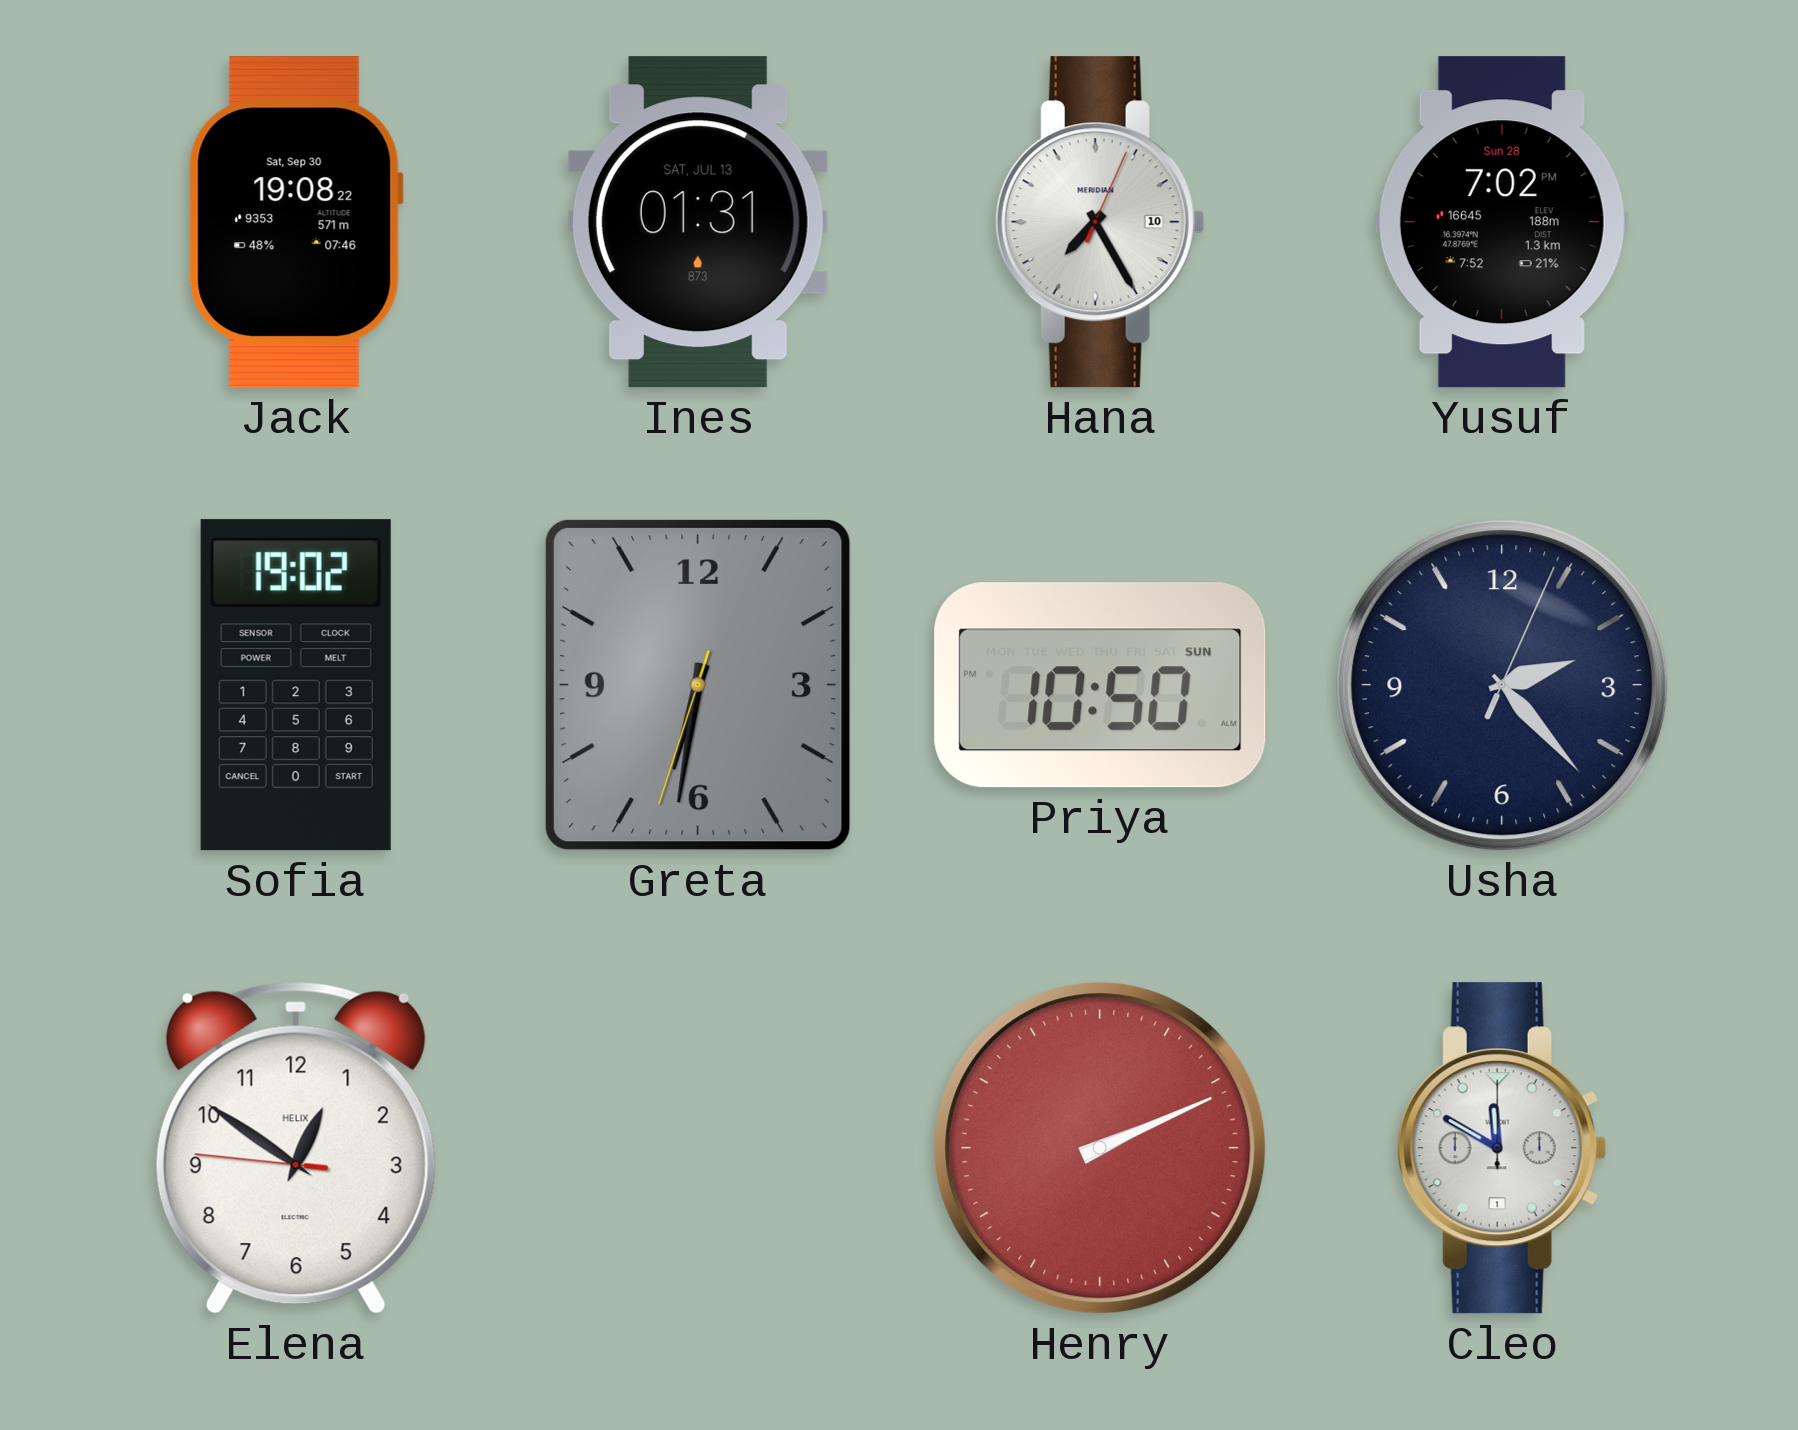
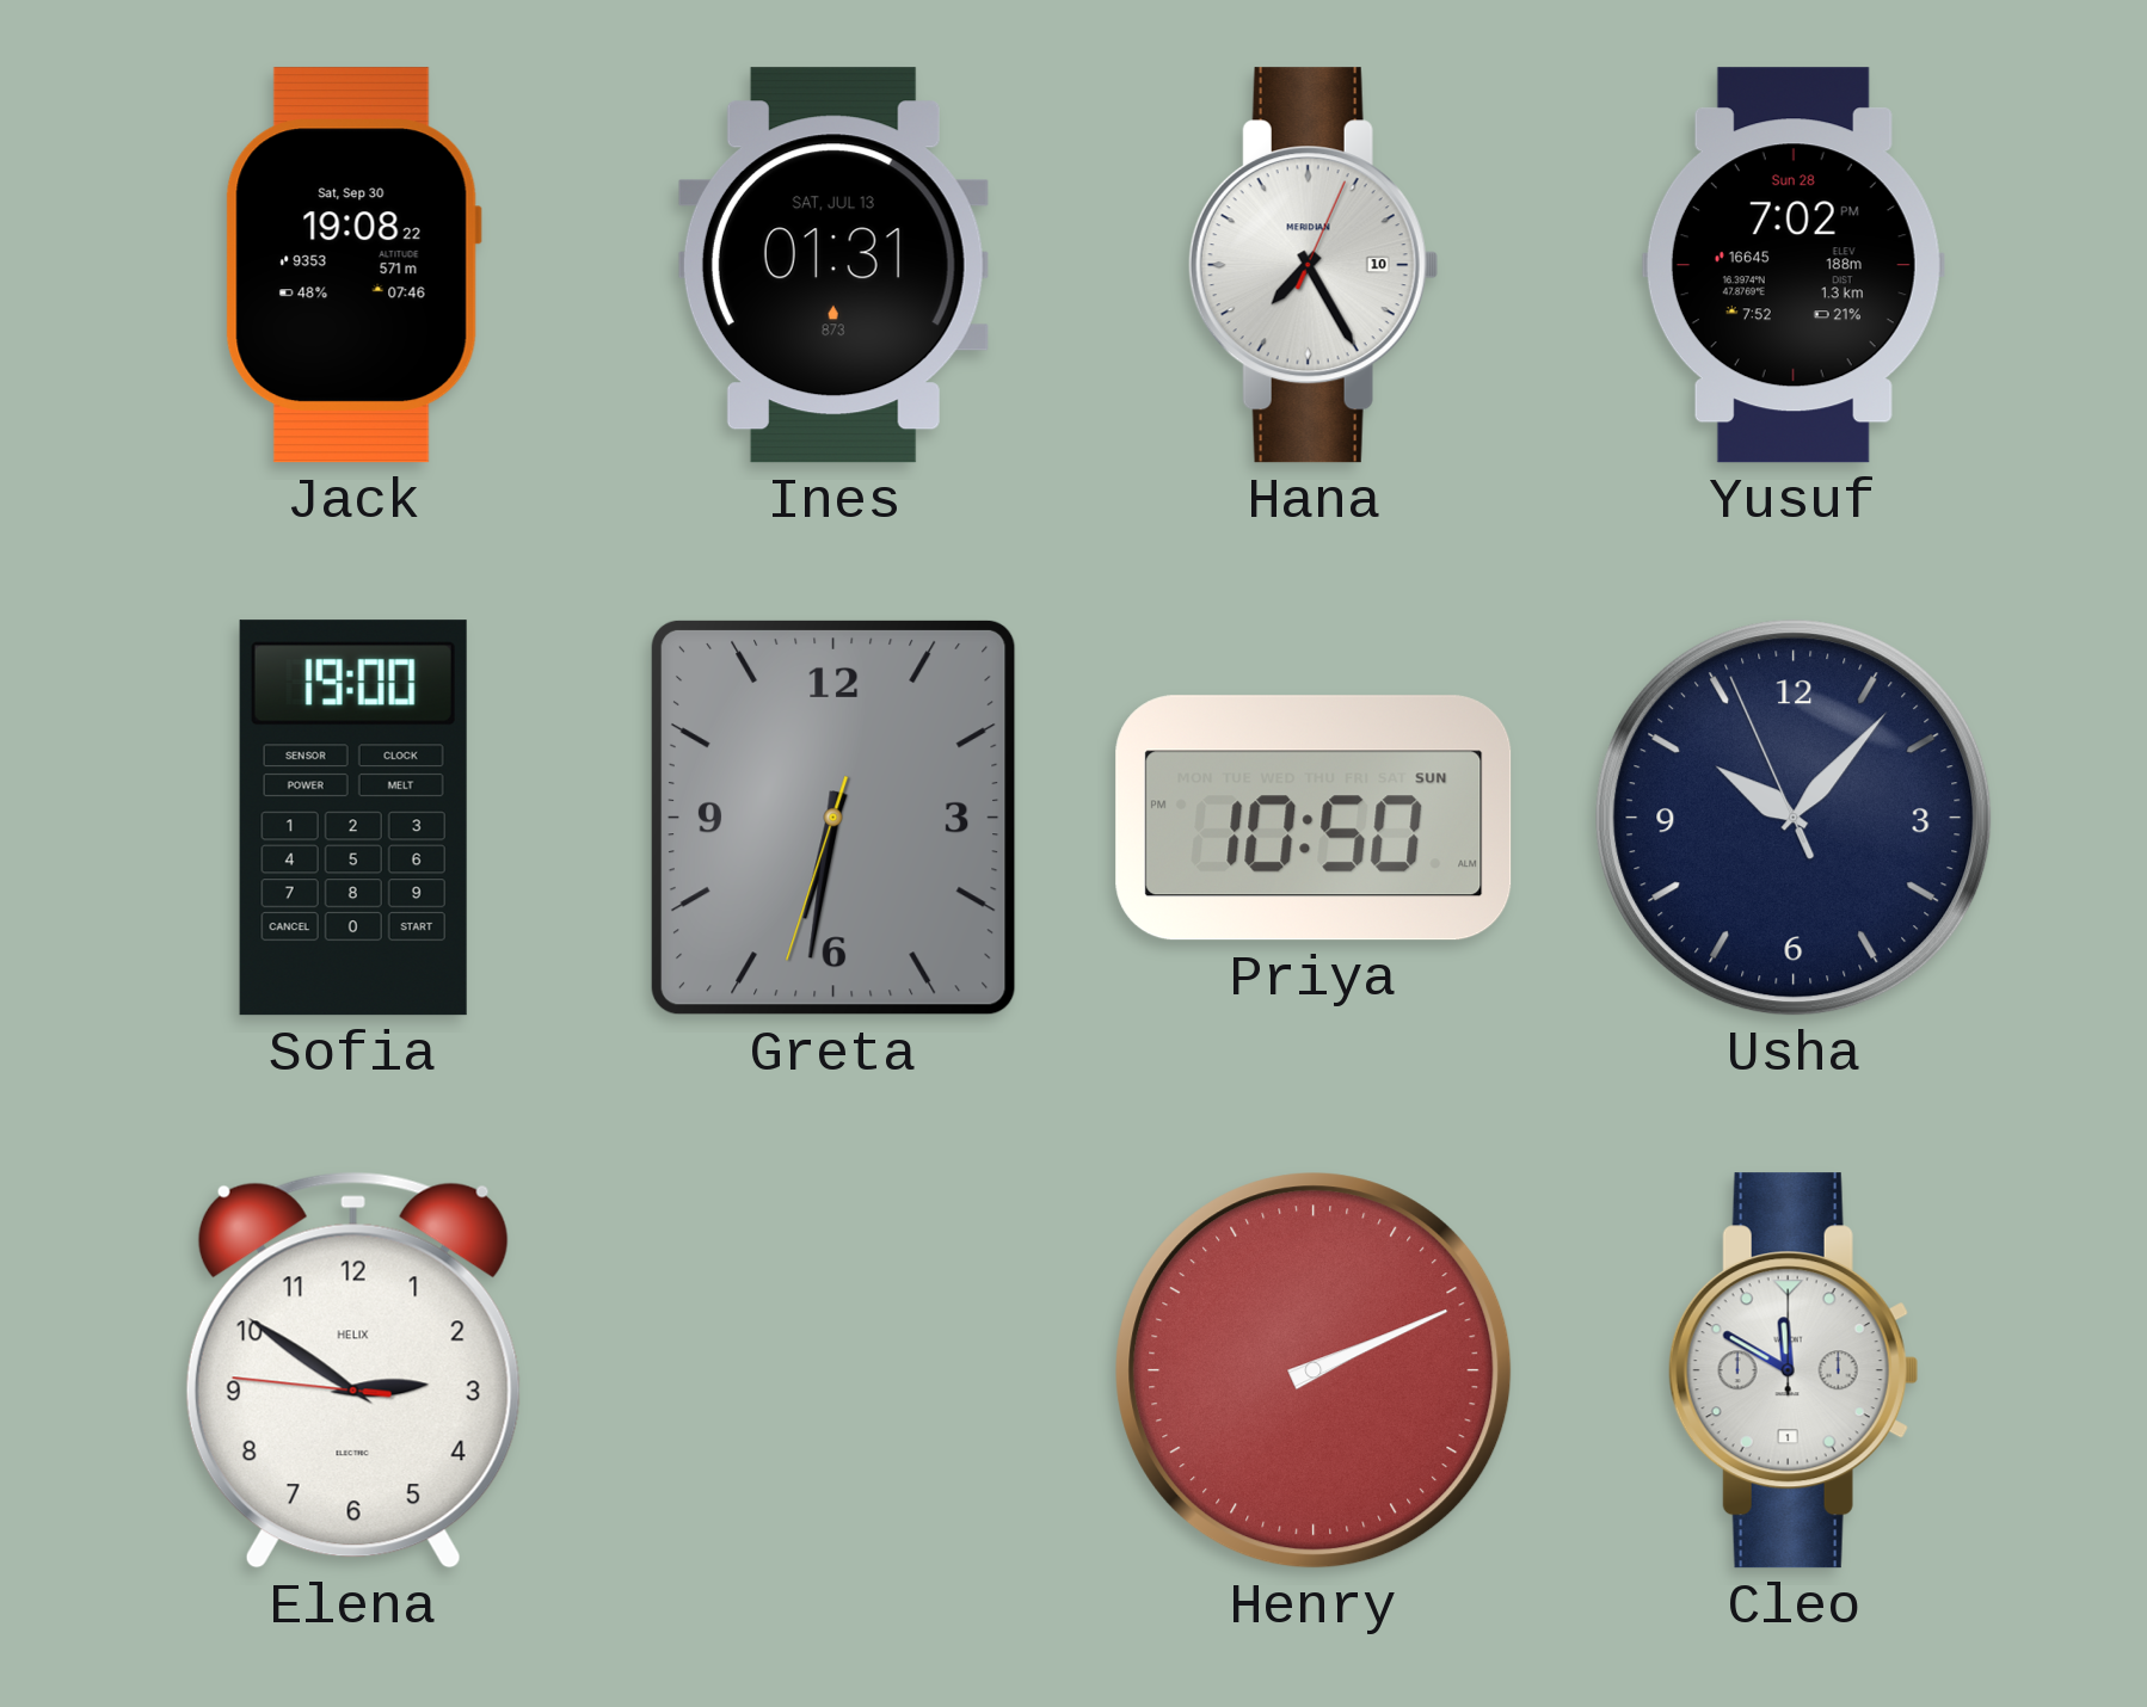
Sofia: 19:02 -> 19:00
Usha: 2:23 -> 10:06
Elena: 12:50 -> 2:50
